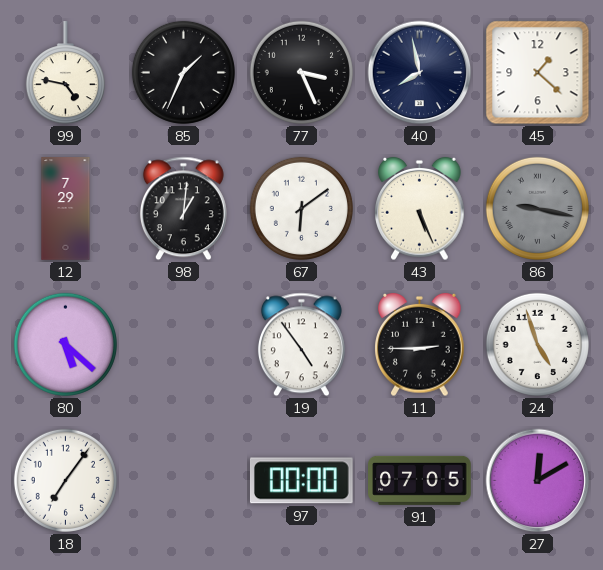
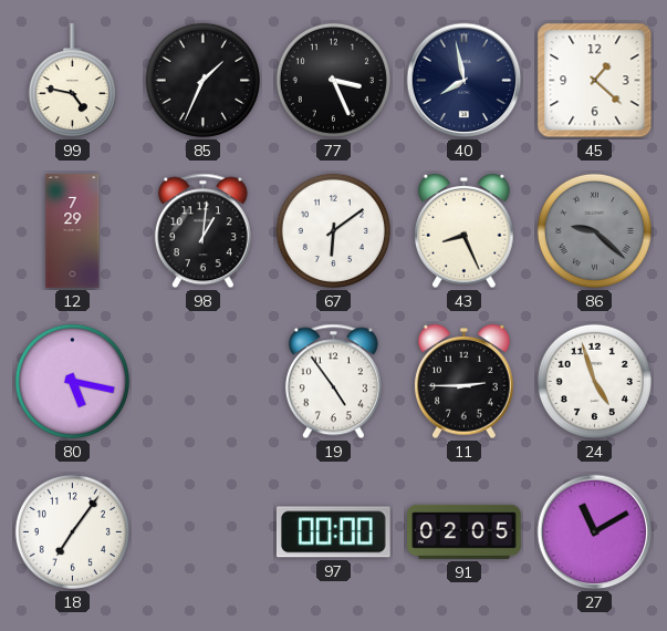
43: 5:26 -> 8:26
86: 9:17 -> 9:22
80: 5:22 -> 5:17
91: 07:05 -> 02:05
27: 12:10 -> 11:10
